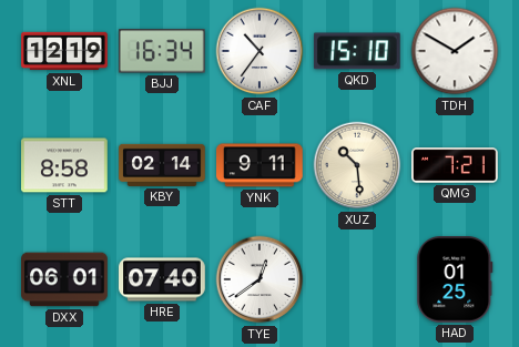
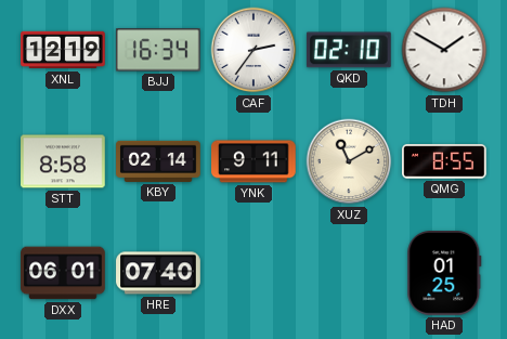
CAF: 10:36 -> 2:36
QKD: 15:10 -> 02:10
XUZ: 10:29 -> 11:10
QMG: 7:21 -> 8:55
TYE: 12:39 -> none
